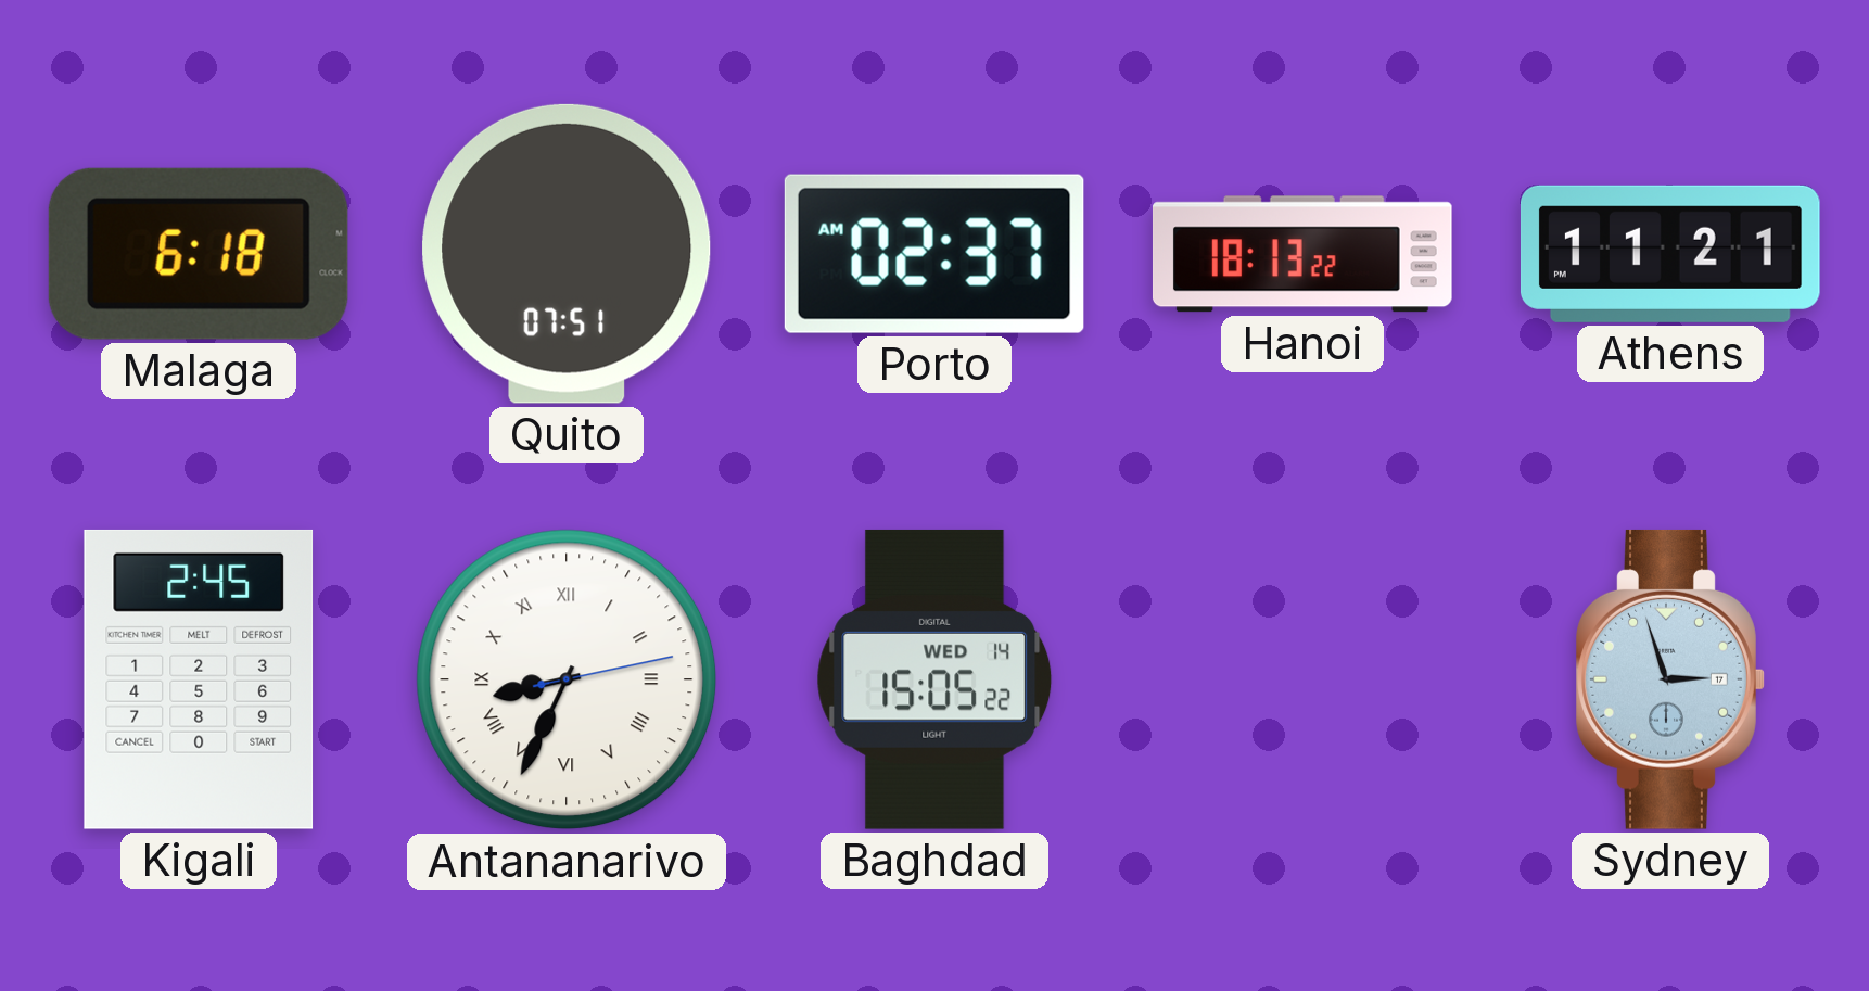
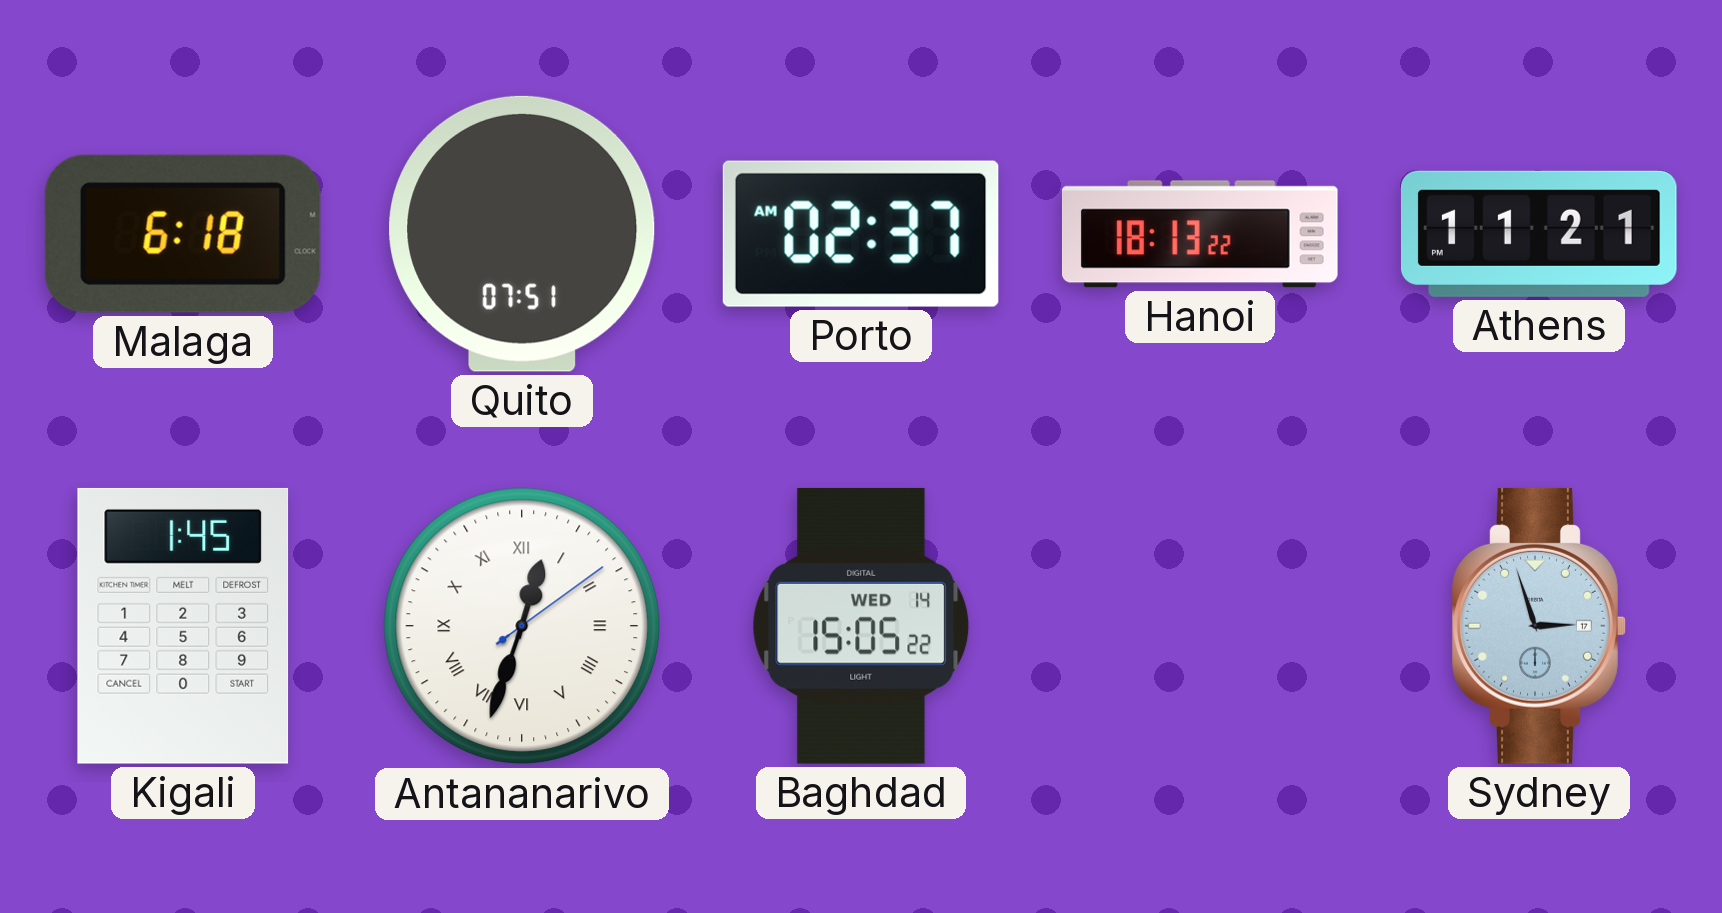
Kigali: 2:45 -> 1:45
Antananarivo: 8:34 -> 12:33
